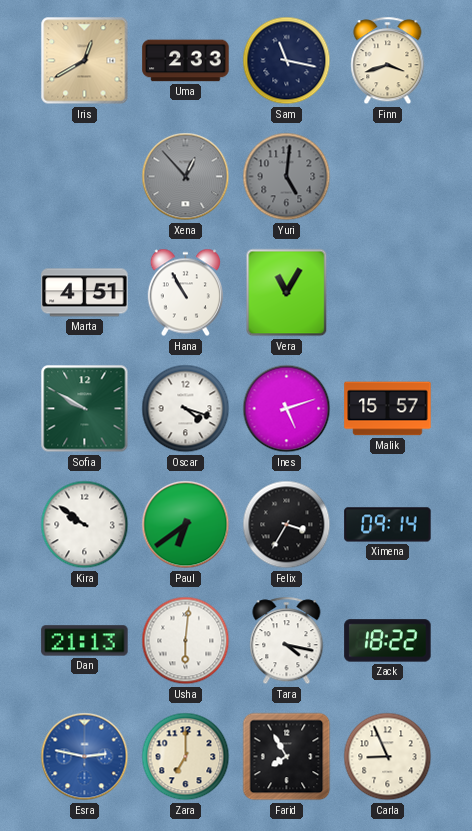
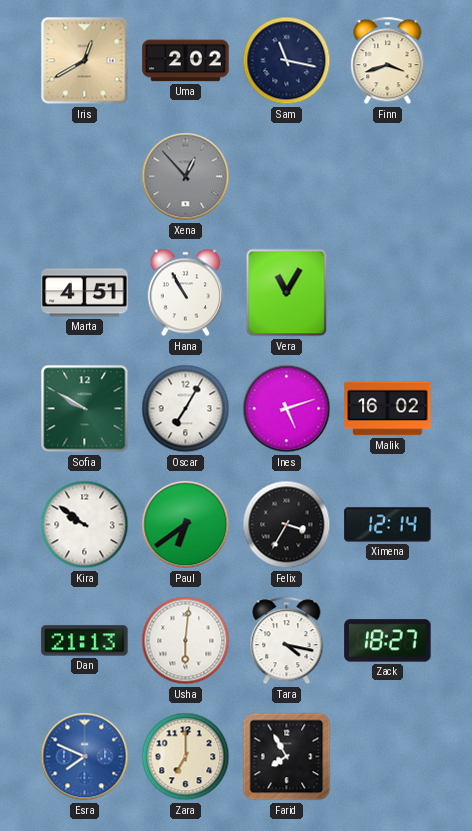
Uma: 2:33 -> 2:02
Yuri: 5:01 -> none
Oscar: 4:18 -> 7:05
Malik: 15:57 -> 16:02
Ximena: 09:14 -> 12:14
Zack: 18:22 -> 18:27
Esra: 2:47 -> 7:49
Carla: 8:56 -> none
